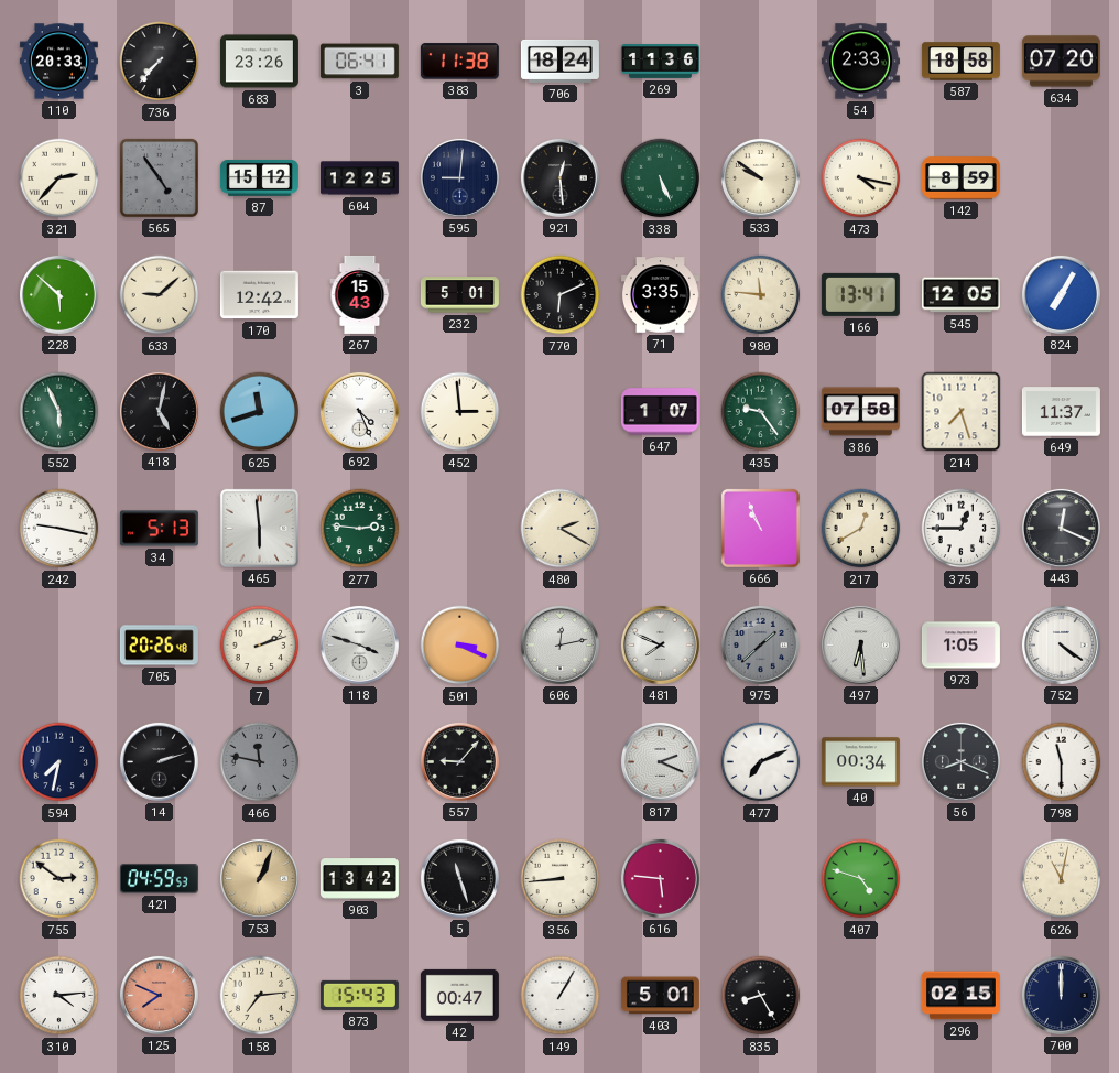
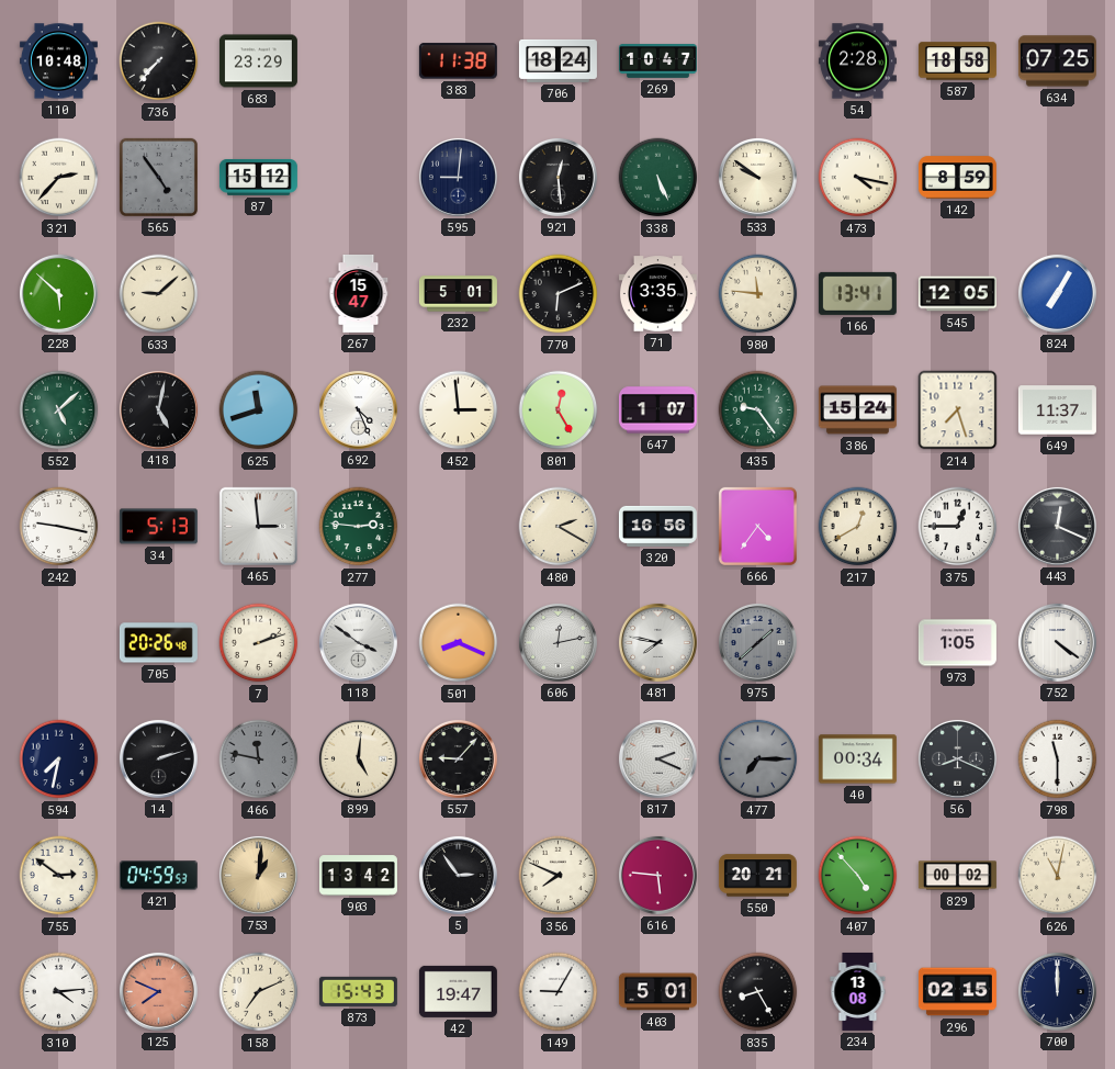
110: 20:33 -> 10:48
683: 23:26 -> 23:29
3: 06:41 -> none
269: 11:36 -> 10:47
54: 2:33 -> 2:28
634: 07:20 -> 07:25
604: 12:25 -> none
170: 12:42 -> none
267: 15:43 -> 15:47
552: 5:56 -> 5:08
801: none -> 12:25
386: 07:58 -> 15:24
465: 5:59 -> 2:59
320: none -> 16:56
666: 10:56 -> 4:36
118: 3:48 -> 3:51
501: 3:19 -> 8:19
481: 7:49 -> 7:47
497: 6:29 -> none
899: none -> 5:01
477: 7:11 -> 7:15
477 dial: white -> grey
753: 1:04 -> 1:01
5: 11:27 -> 2:54
356: 8:44 -> 7:49
550: none -> 20:21
407: 4:48 -> 4:53
829: none -> 00:02
158: 7:14 -> 7:11
42: 00:47 -> 19:47
149: 1:05 -> 9:05
234: none -> 13:08
